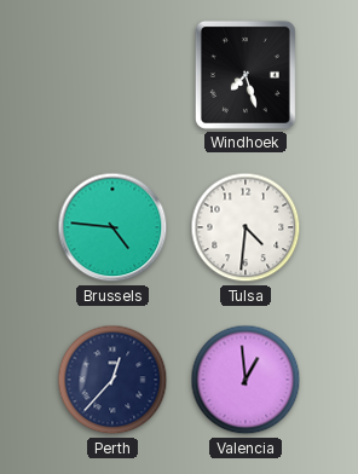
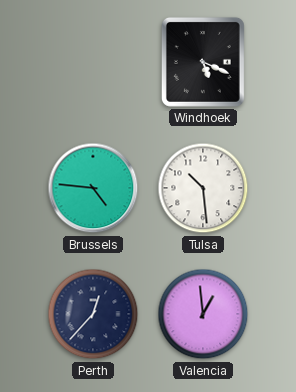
Windhoek: 7:27 -> 5:19
Tulsa: 4:31 -> 10:29
